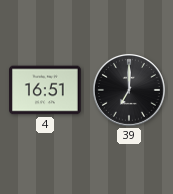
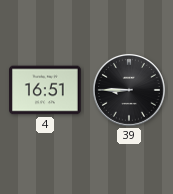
39: 7:00 -> 8:45
